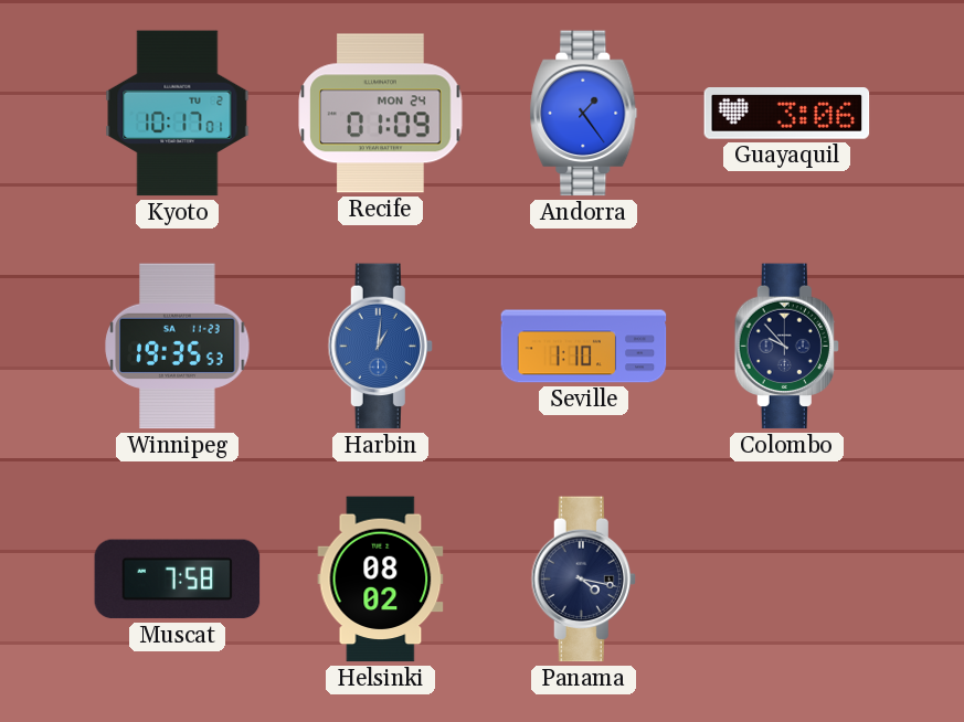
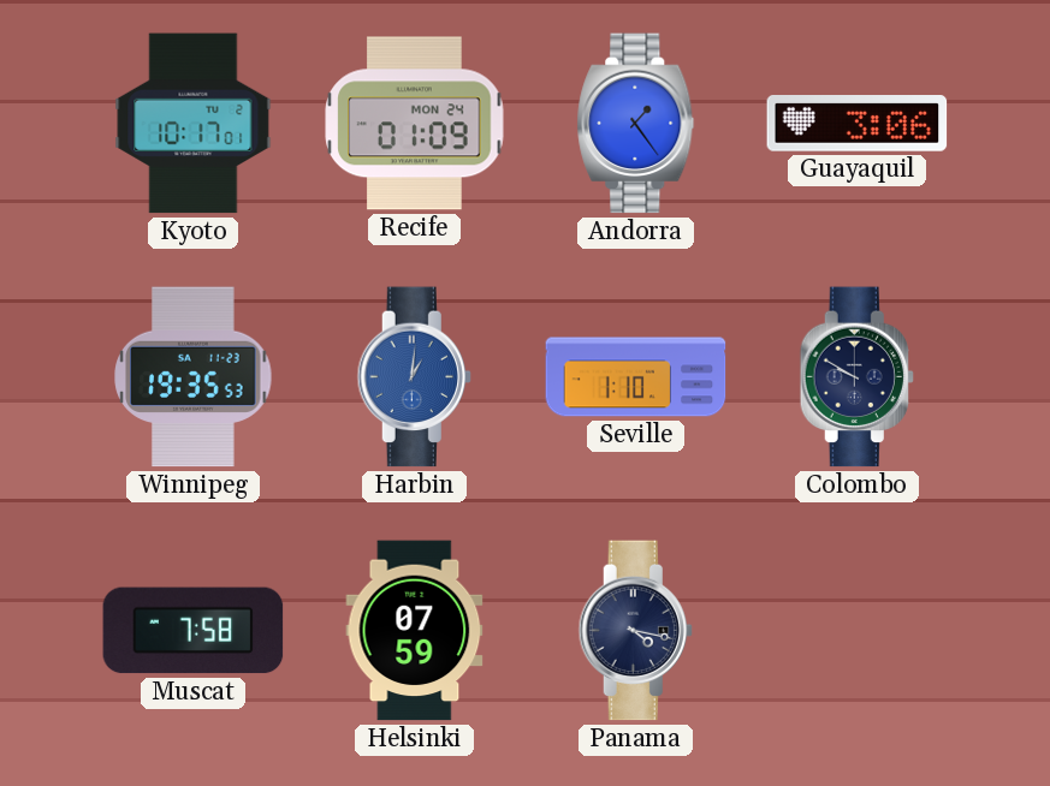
Colombo: 9:53 -> 9:50
Helsinki: 08:02 -> 07:59
